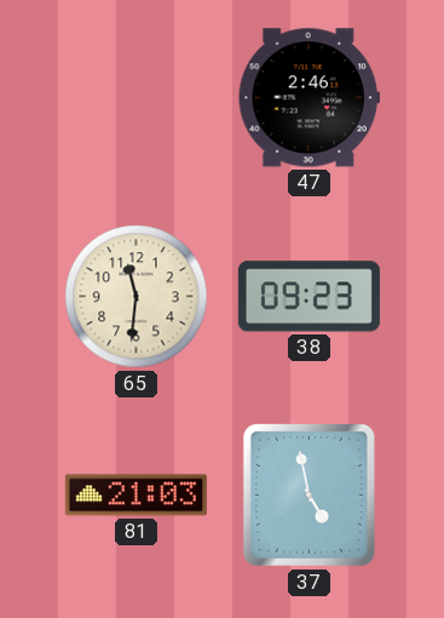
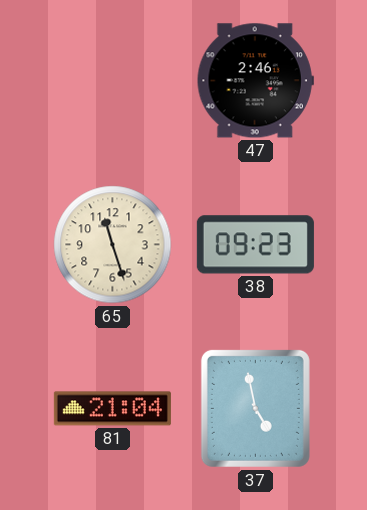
65: 11:31 -> 11:27
81: 21:03 -> 21:04
